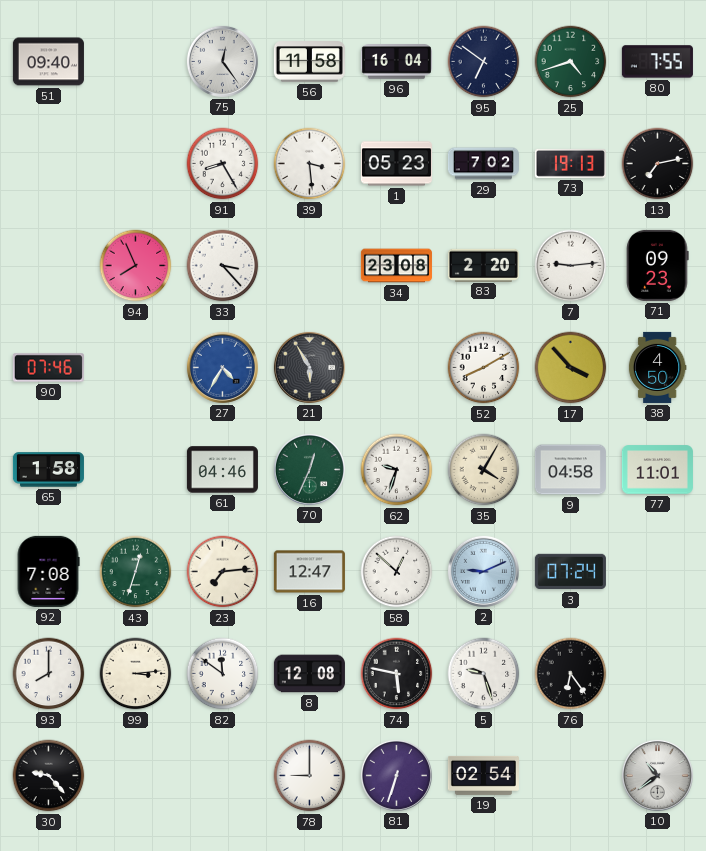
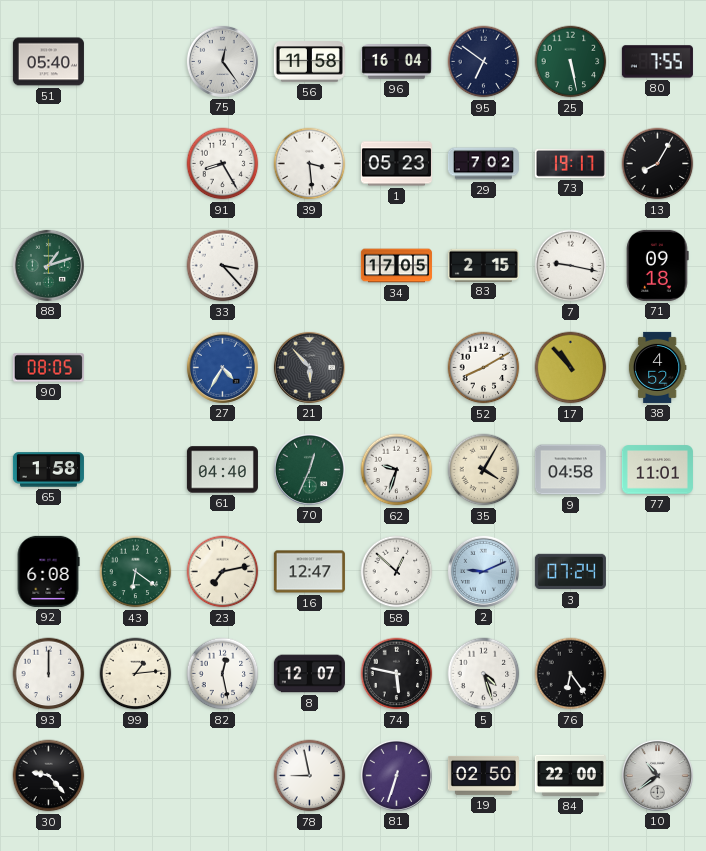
51: 09:40 -> 05:40
25: 4:42 -> 5:28
73: 19:13 -> 19:17
13: 7:13 -> 8:05
88: none -> 1:12
94: 7:56 -> none
34: 23:08 -> 17:05
83: 2:20 -> 2:15
7: 9:14 -> 9:17
71: 09:23 -> 09:18
90: 07:46 -> 08:05
21: 5:55 -> 5:53
17: 3:53 -> 10:53
38: 4:50 -> 4:52
61: 04:46 -> 04:40
92: 7:08 -> 6:08
43: 12:33 -> 6:21
23: 7:14 -> 7:13
93: 8:00 -> 12:00
99: 3:14 -> 1:14
82: 11:51 -> 12:28
8: 12:08 -> 12:07
5: 9:27 -> 4:27
78: 9:00 -> 8:58
19: 02:54 -> 02:50
84: none -> 22:00
